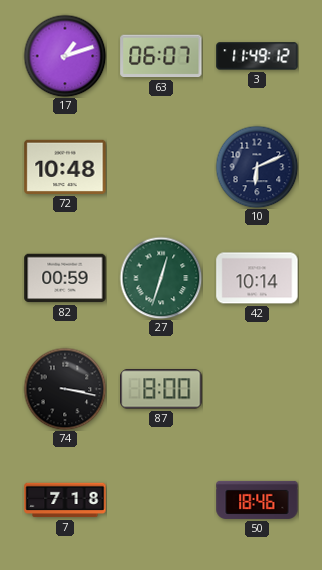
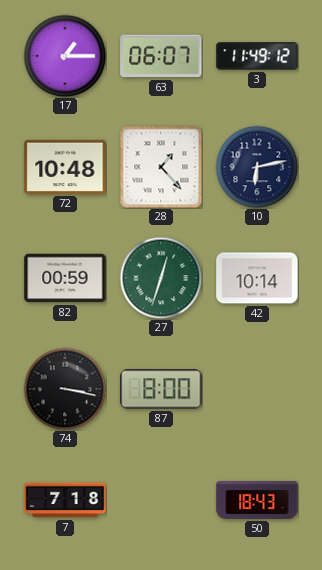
17: 1:12 -> 1:15
28: none -> 1:23
10: 6:11 -> 6:13
50: 18:46 -> 18:43
